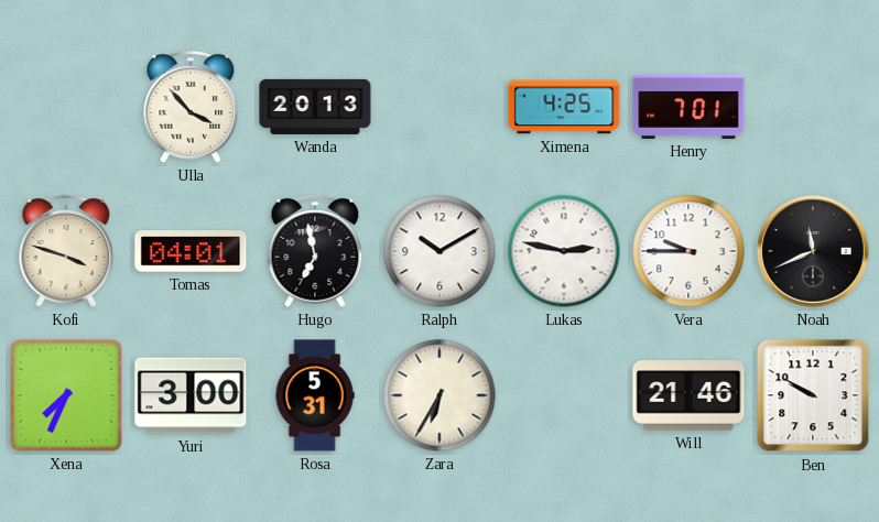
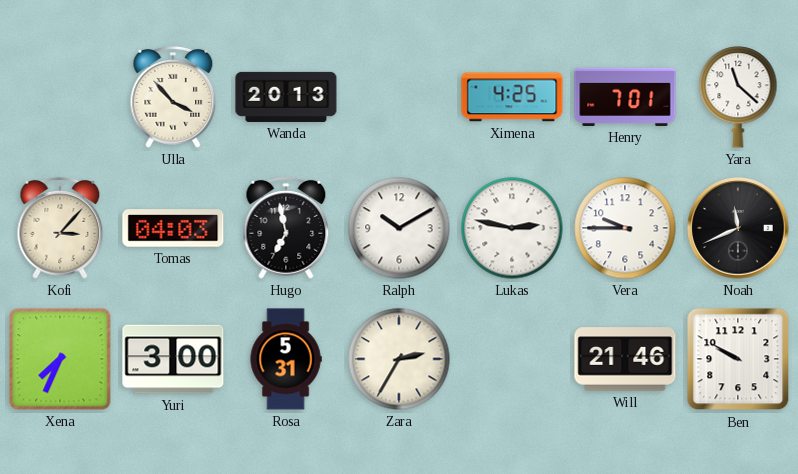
Yara: none -> 11:22
Kofi: 3:48 -> 3:07
Tomas: 04:01 -> 04:03
Zara: 6:35 -> 2:35
